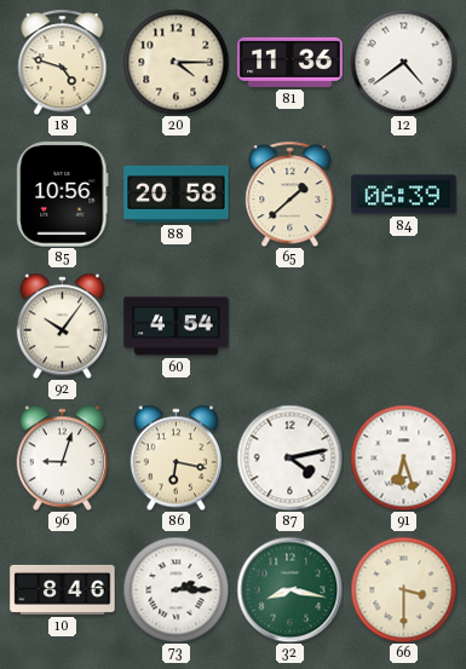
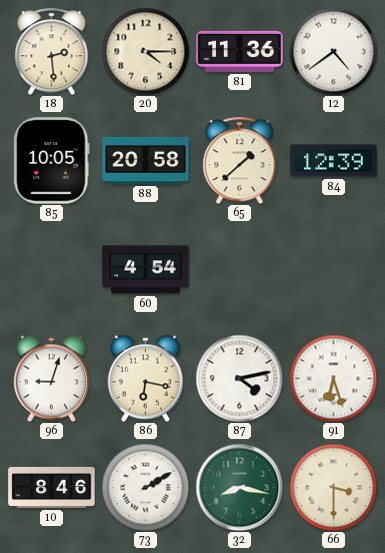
18: 4:48 -> 2:29
85: 10:56 -> 10:05
84: 06:39 -> 12:39
92: 10:06 -> none
73: 2:15 -> 2:10
